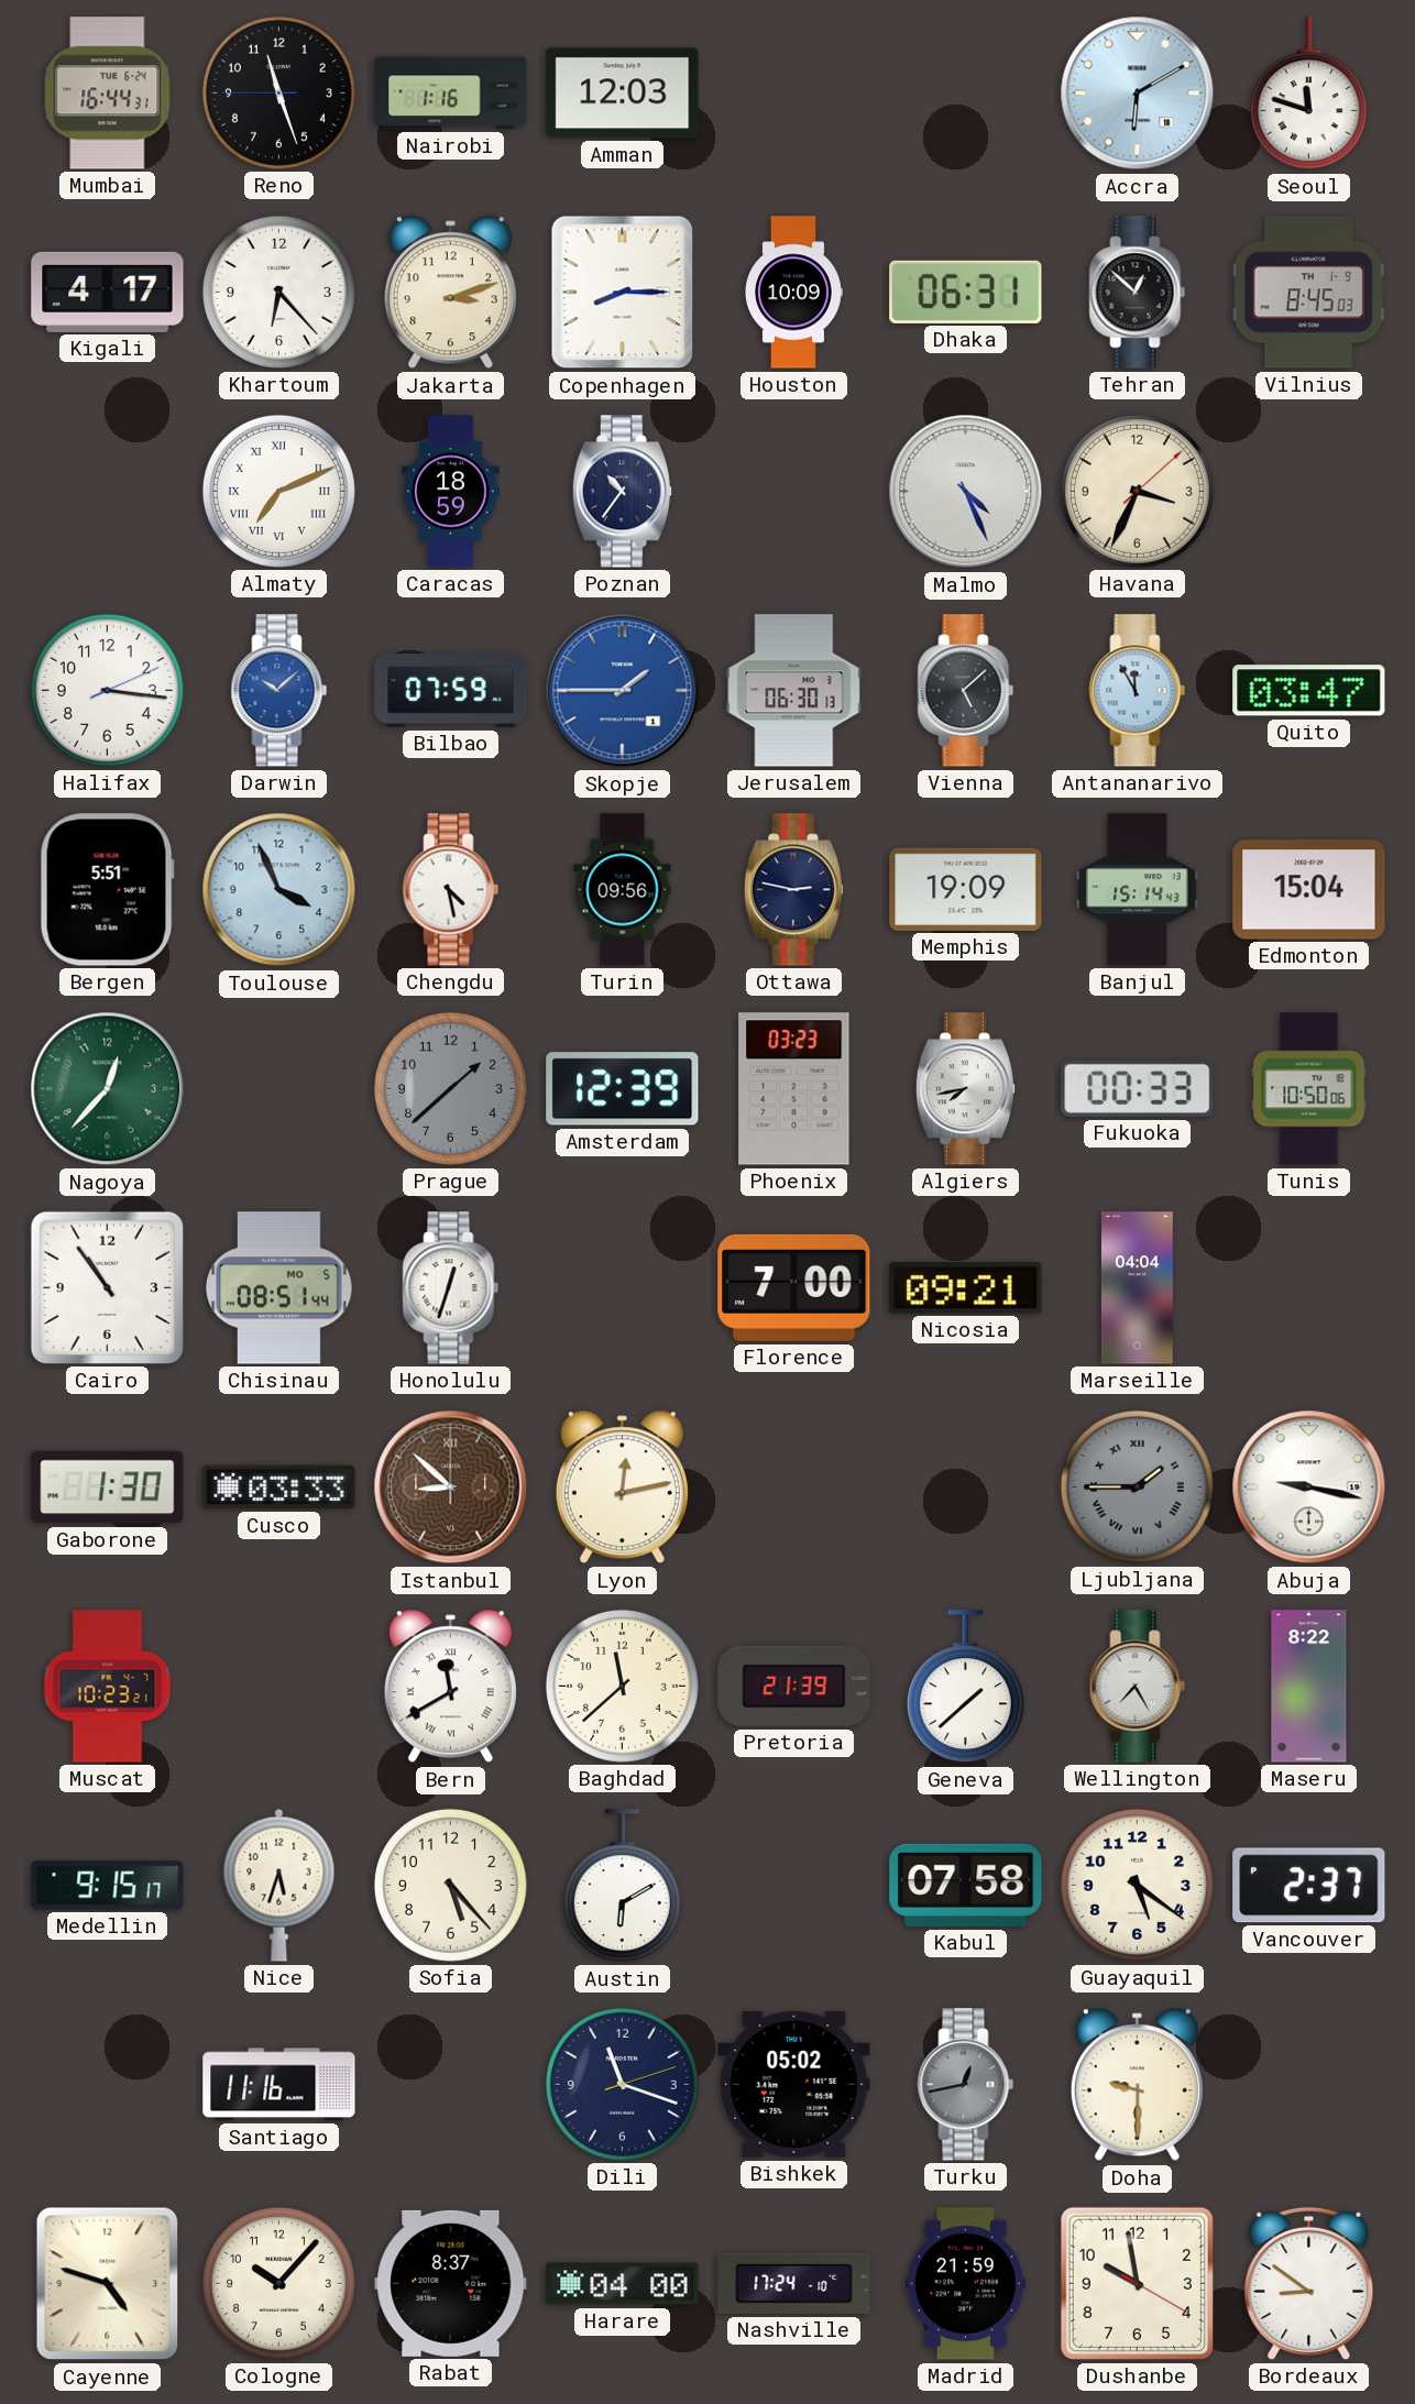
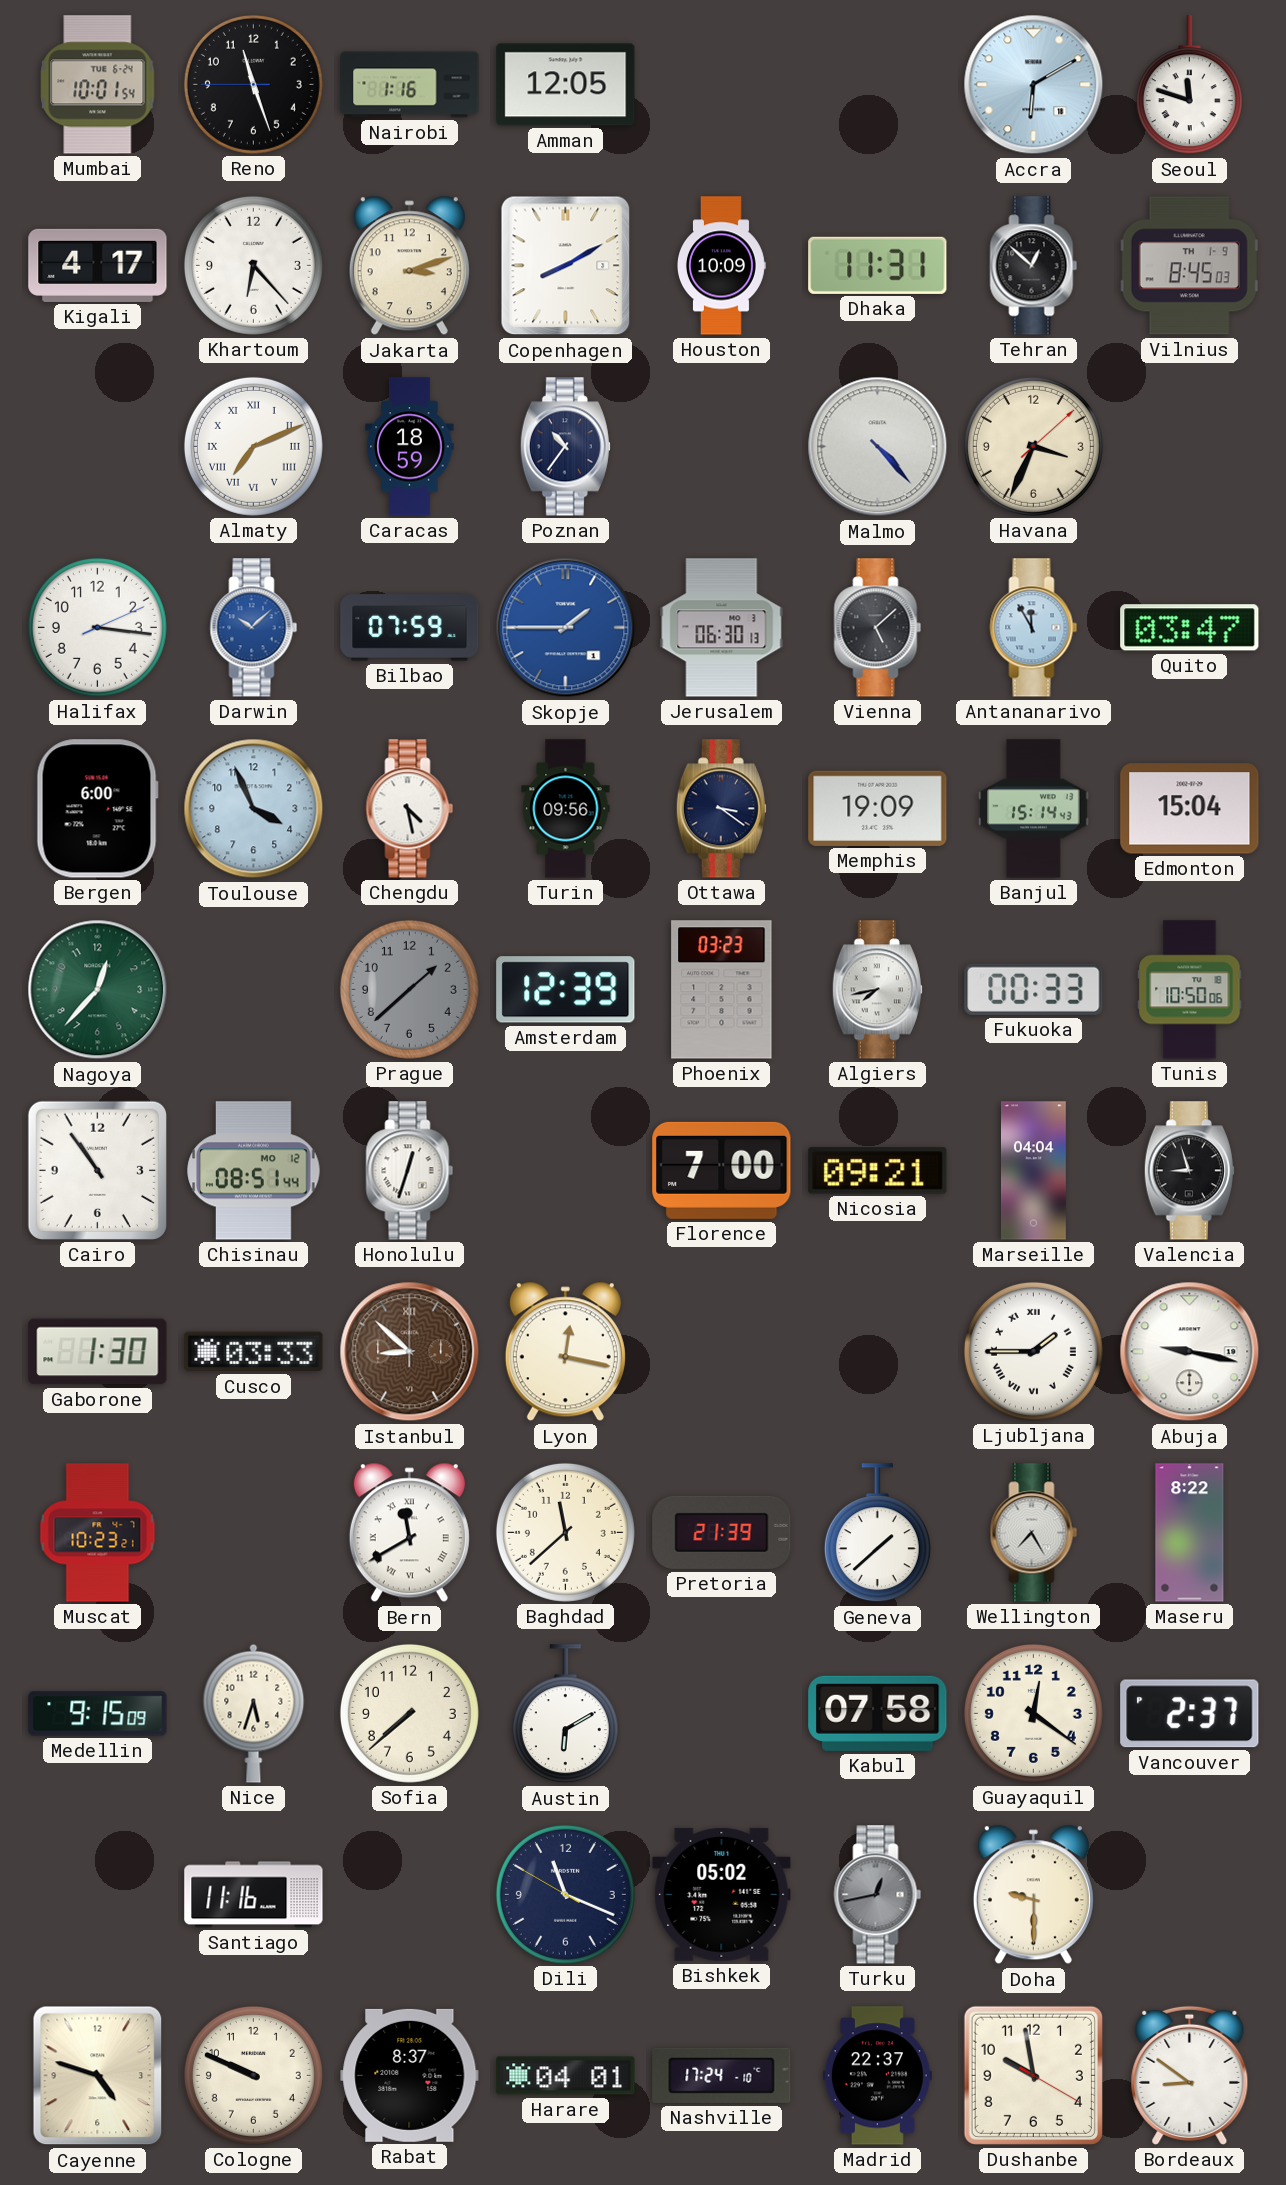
Mumbai: 16:44 -> 10:01
Amman: 12:03 -> 12:05
Copenhagen: 8:15 -> 8:10
Dhaka: 06:31 -> 11:31
Malmo: 4:26 -> 4:23
Bergen: 5:51 -> 6:00
Ottawa: 2:47 -> 3:21
Chisinau date: MO 5 -> MO 12
Valencia: none -> 8:57
Lyon: 12:13 -> 12:17
Ljubljana dial: grey -> white
Medellin: 9:15:17 -> 9:15:09
Sofia: 5:23 -> 7:38
Guayaquil: 5:21 -> 12:21
Dili: 11:18:12 -> 11:18:50
Cologne: 10:07 -> 9:49
Harare: 04:00 -> 04:01
Madrid: 21:59 -> 22:37
